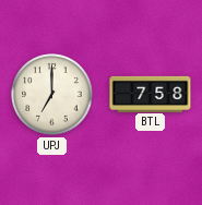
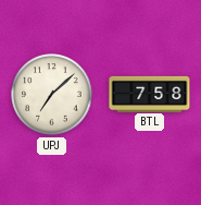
UPJ: 7:00 -> 7:08
